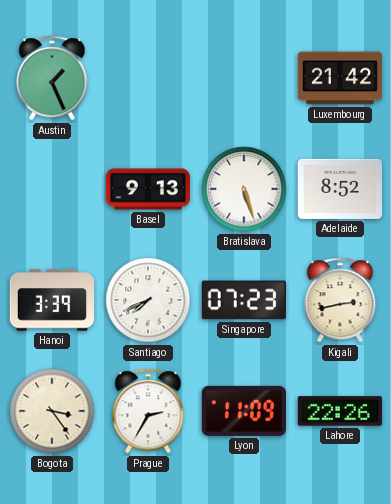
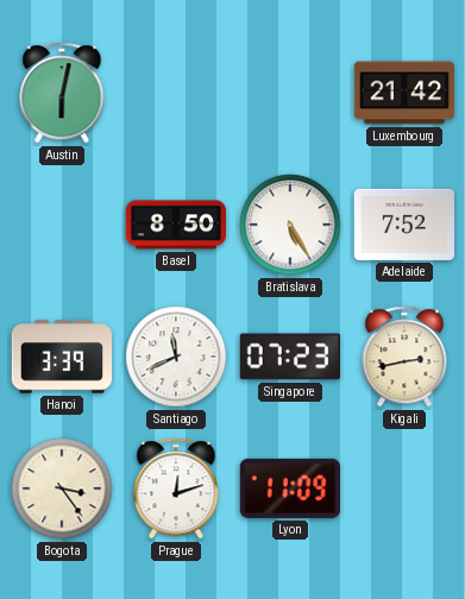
Austin: 1:26 -> 6:02
Basel: 9:13 -> 8:50
Bratislava: 5:27 -> 5:25
Adelaide: 8:52 -> 7:52
Santiago: 7:41 -> 11:41
Prague: 2:35 -> 12:12
Lahore: 22:26 -> none
